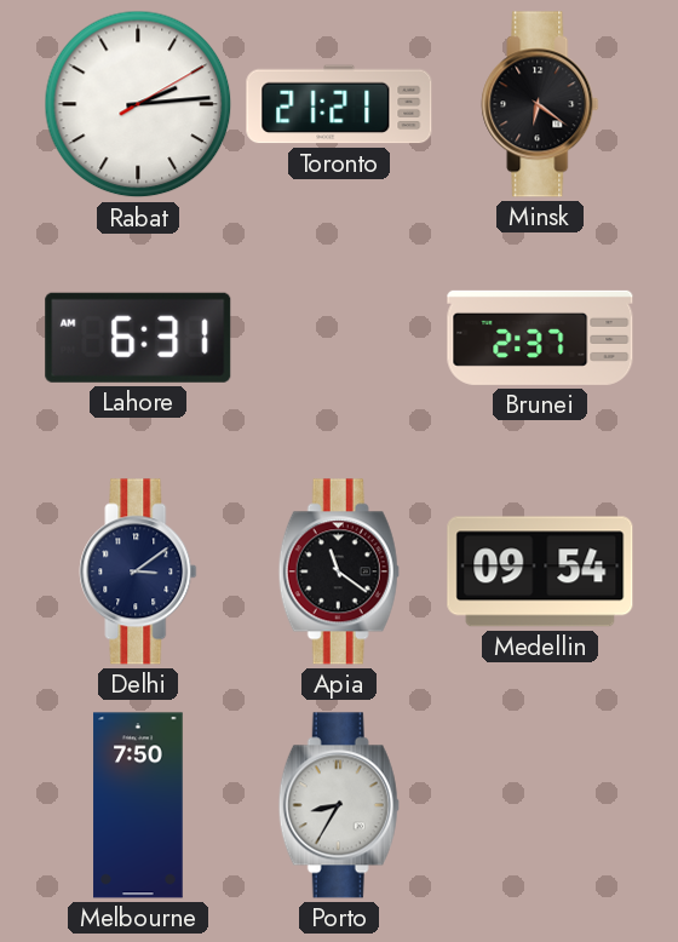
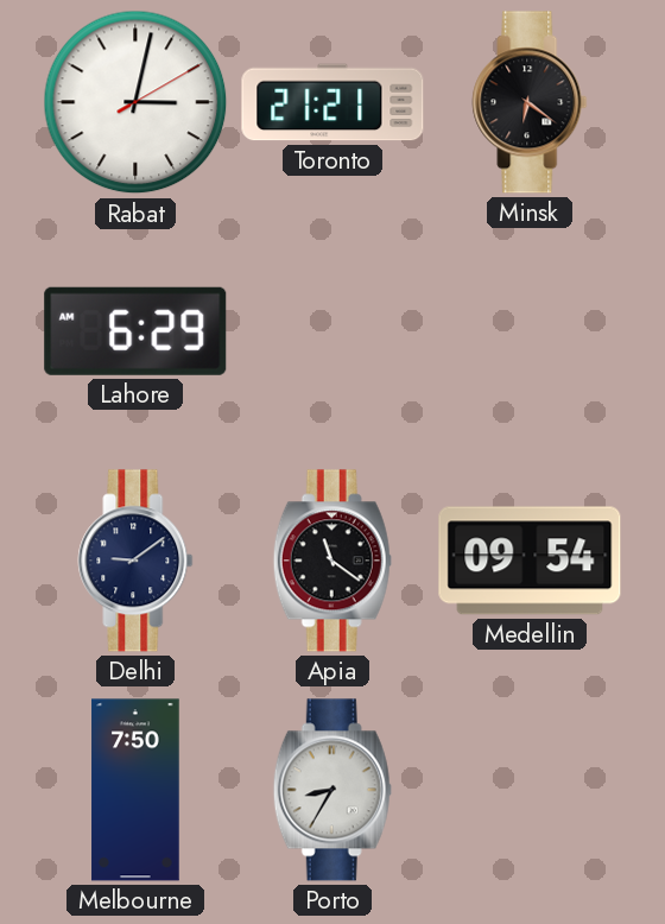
Rabat: 2:14 -> 3:02
Lahore: 6:31 -> 6:29
Brunei: 2:37 -> none
Delhi: 3:09 -> 9:09
